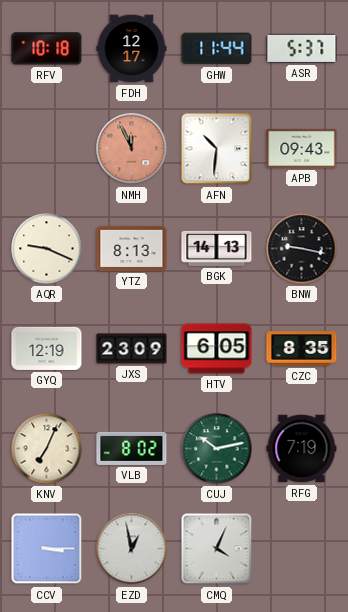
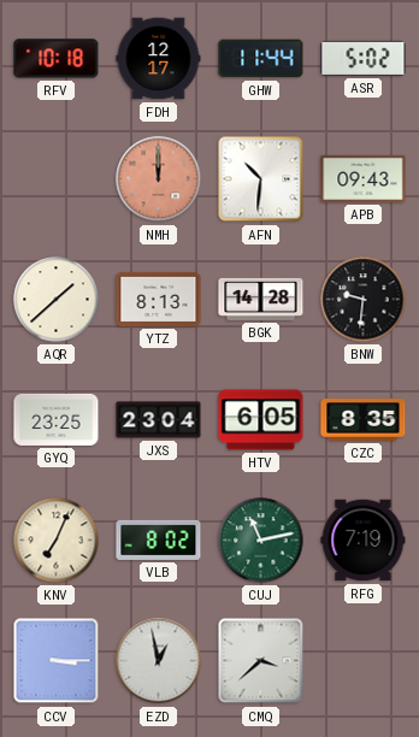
ASR: 5:37 -> 5:02
NMH: 11:56 -> 12:00
AQR: 9:19 -> 1:38
BGK: 14:13 -> 14:28
BNW: 9:17 -> 9:31
GYQ: 12:19 -> 23:25
JXS: 23:09 -> 23:04
CUJ: 10:13 -> 11:13
CMQ: 4:04 -> 3:38
